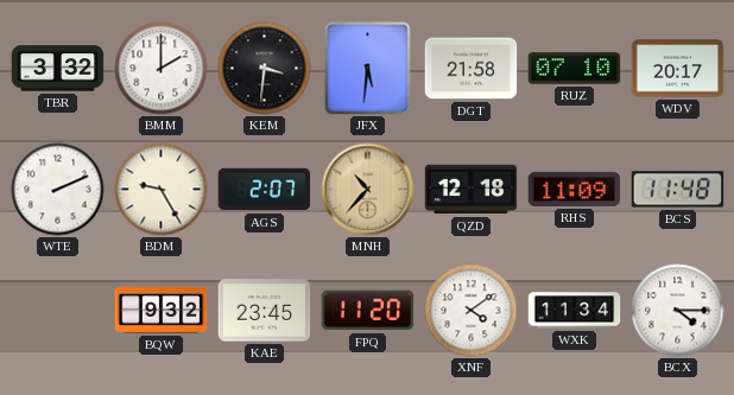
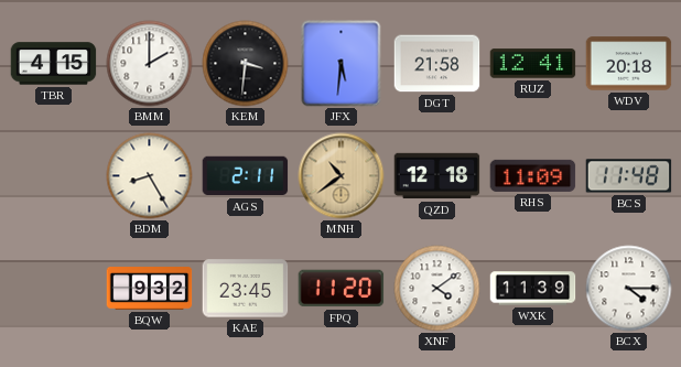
TBR: 3:32 -> 4:15
RUZ: 07:10 -> 12:41
WDV: 20:17 -> 20:18
WTE: 2:11 -> none
BDM: 9:25 -> 8:25
AGS: 2:07 -> 2:11
MNH: 10:37 -> 10:39
WXK: 11:34 -> 11:39
